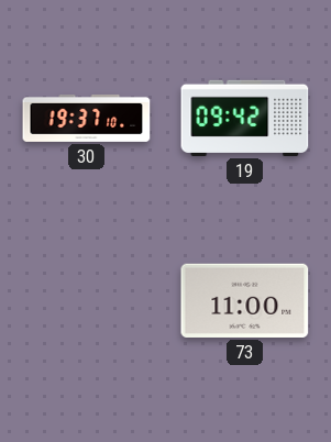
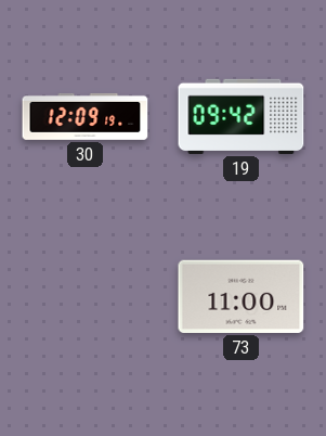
30: 19:37 -> 12:09
